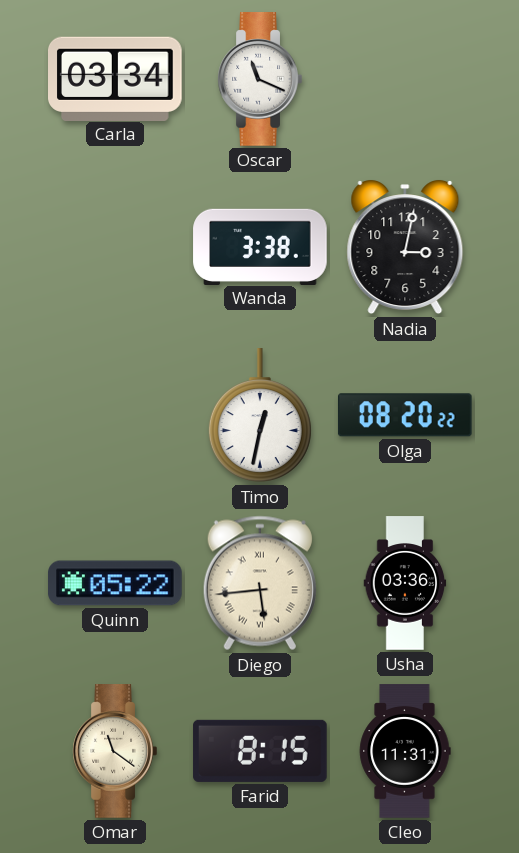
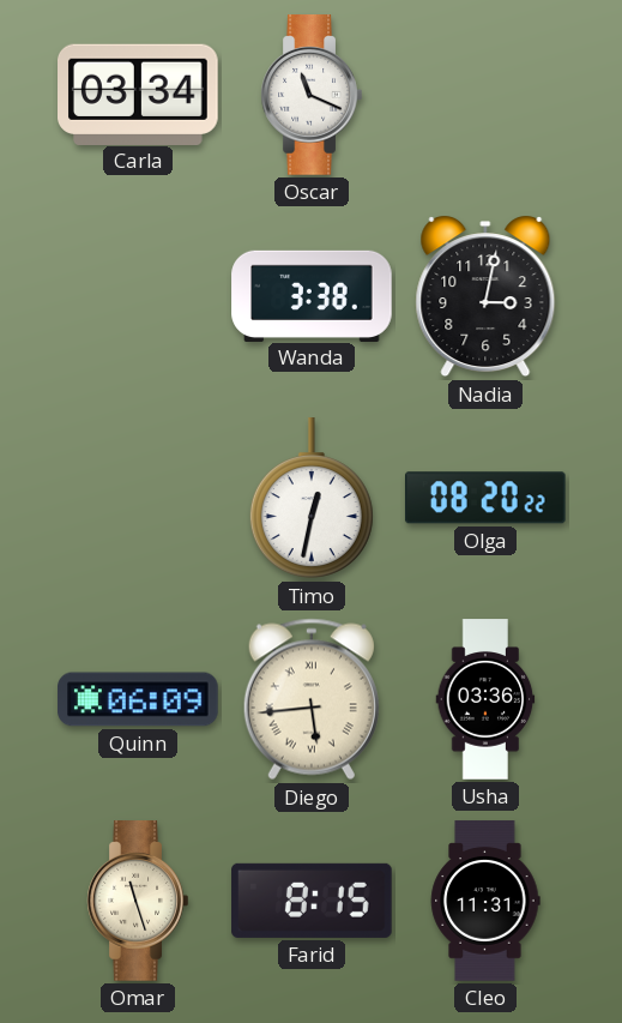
Quinn: 05:22 -> 06:09
Omar: 11:21 -> 11:27
